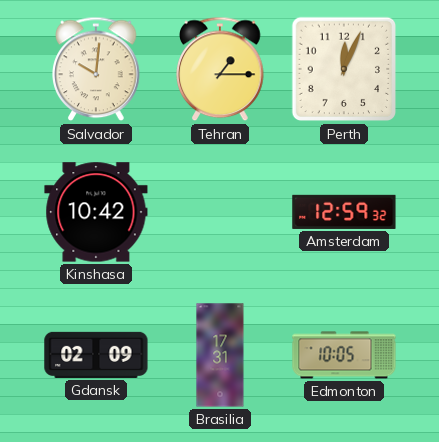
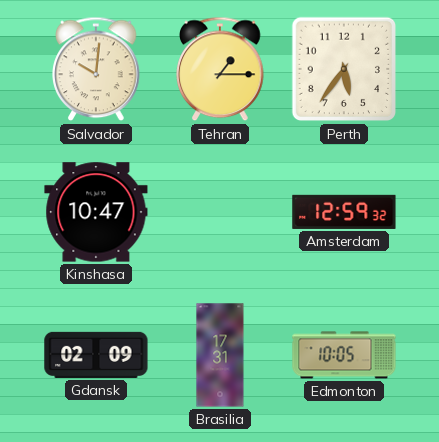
Perth: 12:04 -> 5:36
Kinshasa: 10:42 -> 10:47
